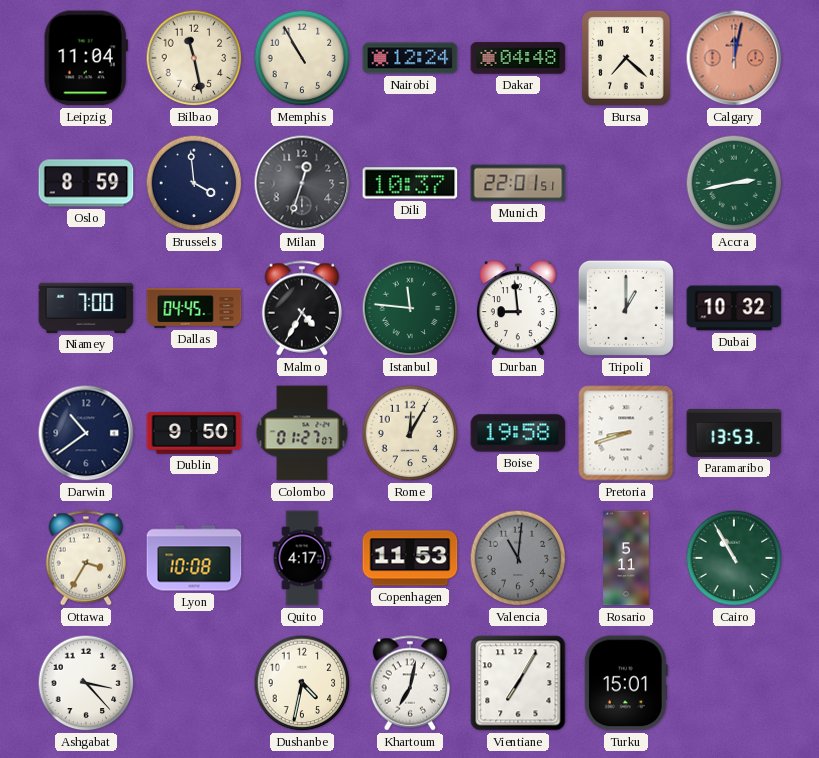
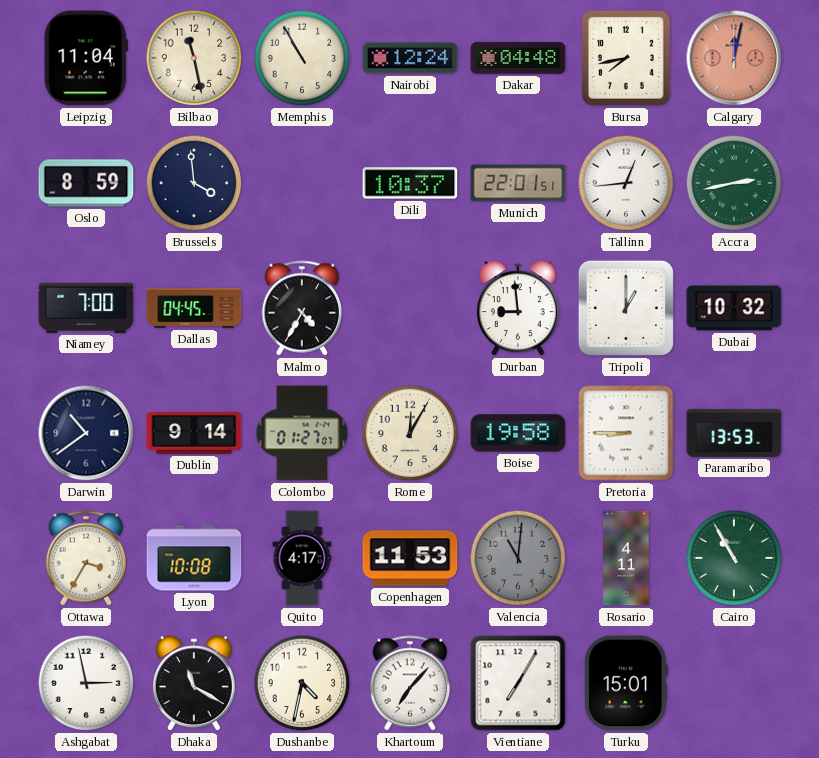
Bursa: 7:22 -> 7:43
Milan: 12:33 -> none
Tallinn: none -> 12:44
Istanbul: 11:46 -> none
Dublin: 9:50 -> 9:14
Pretoria: 8:42 -> 8:45
Rosario: 5:11 -> 4:11
Ashgabat: 3:23 -> 2:58
Dhaka: none -> 11:20
Khartoum: 7:02 -> 7:07
